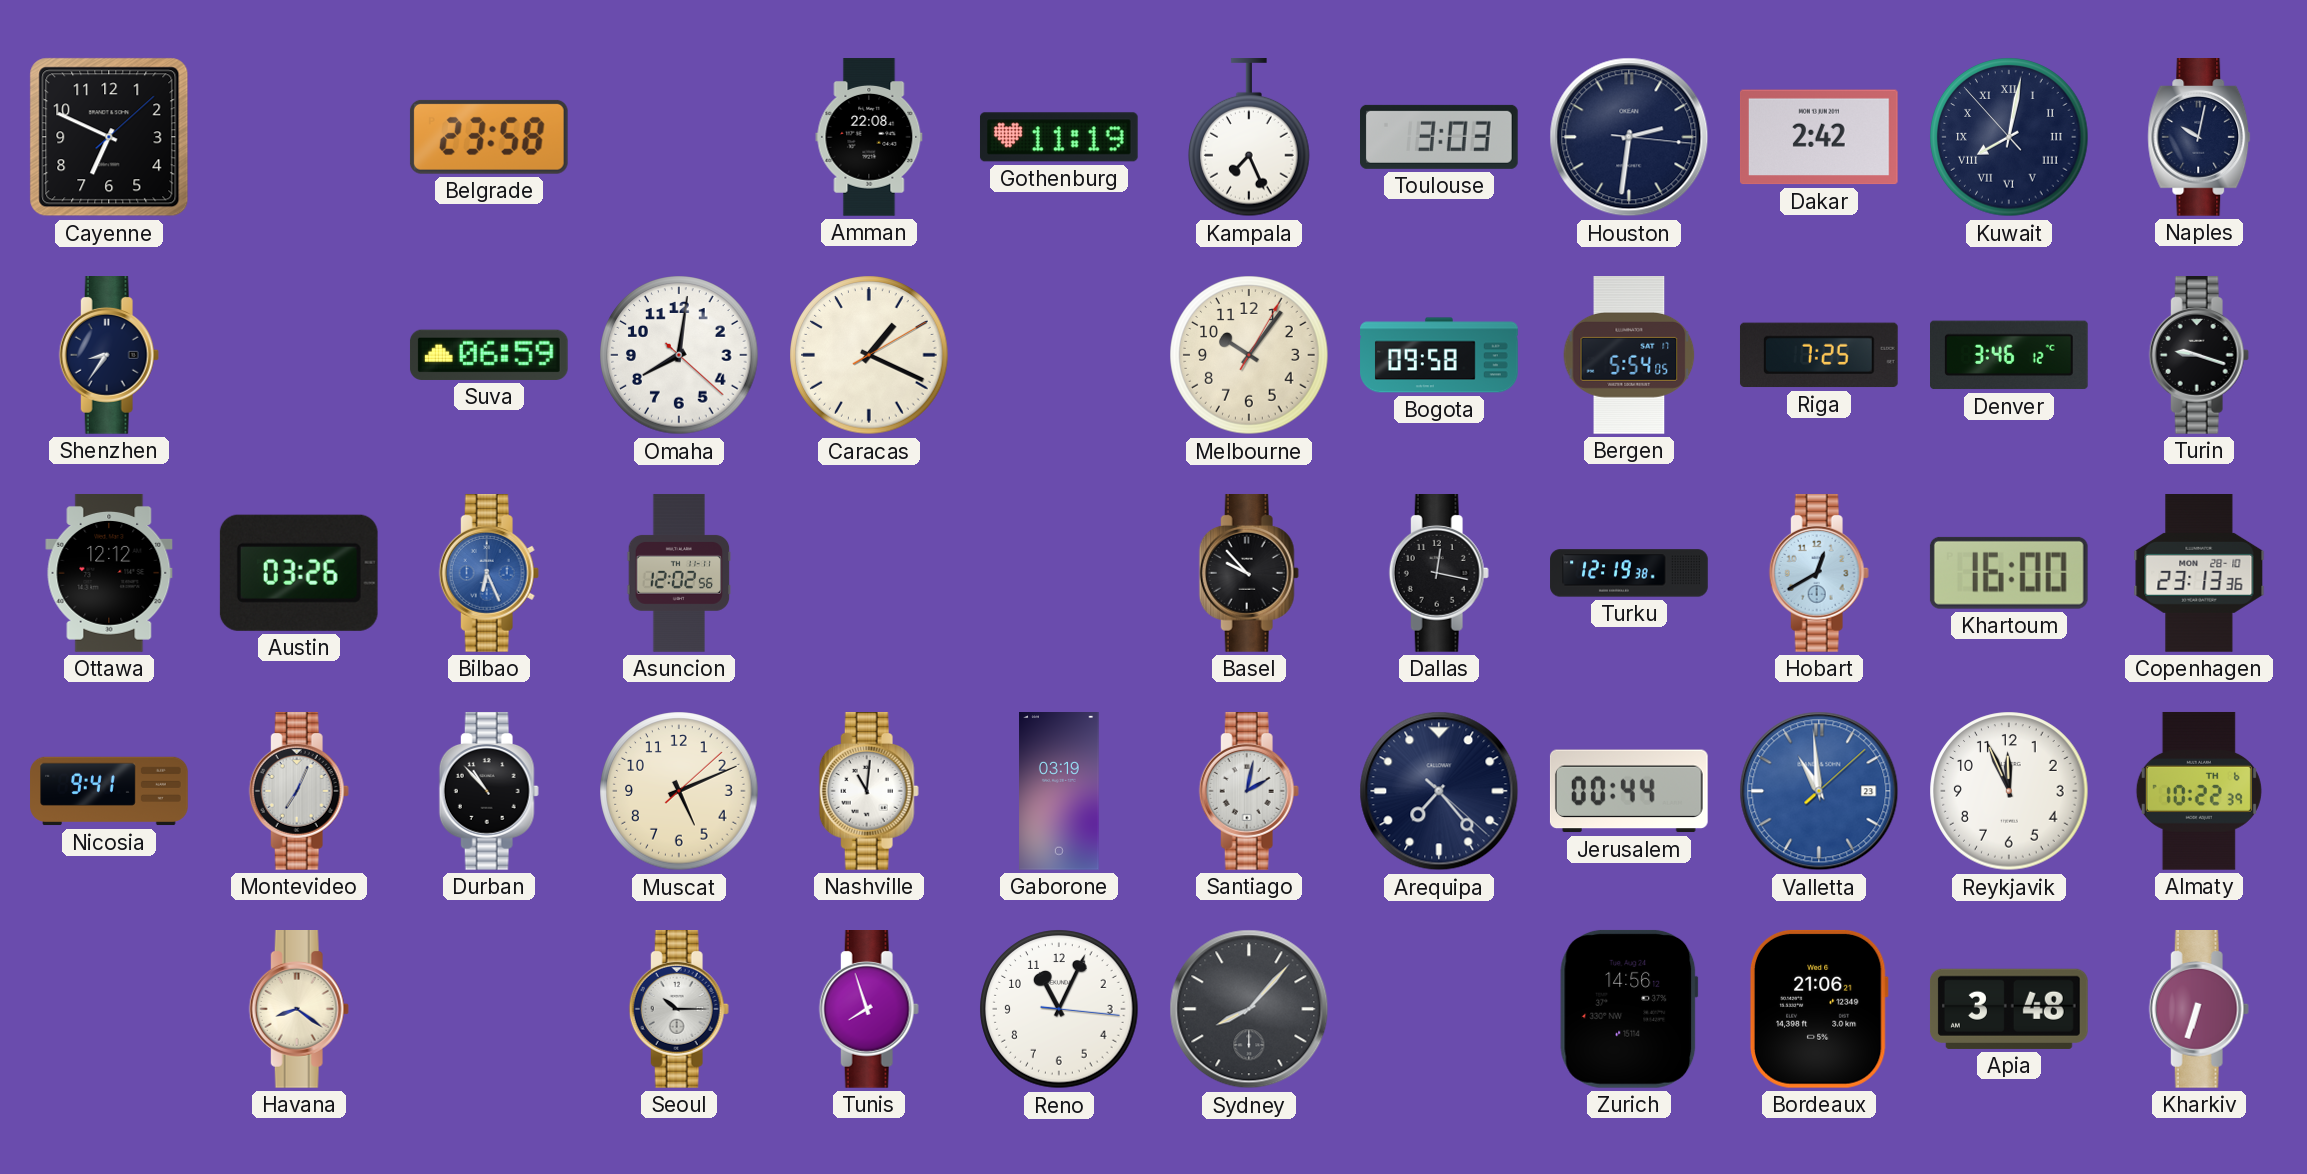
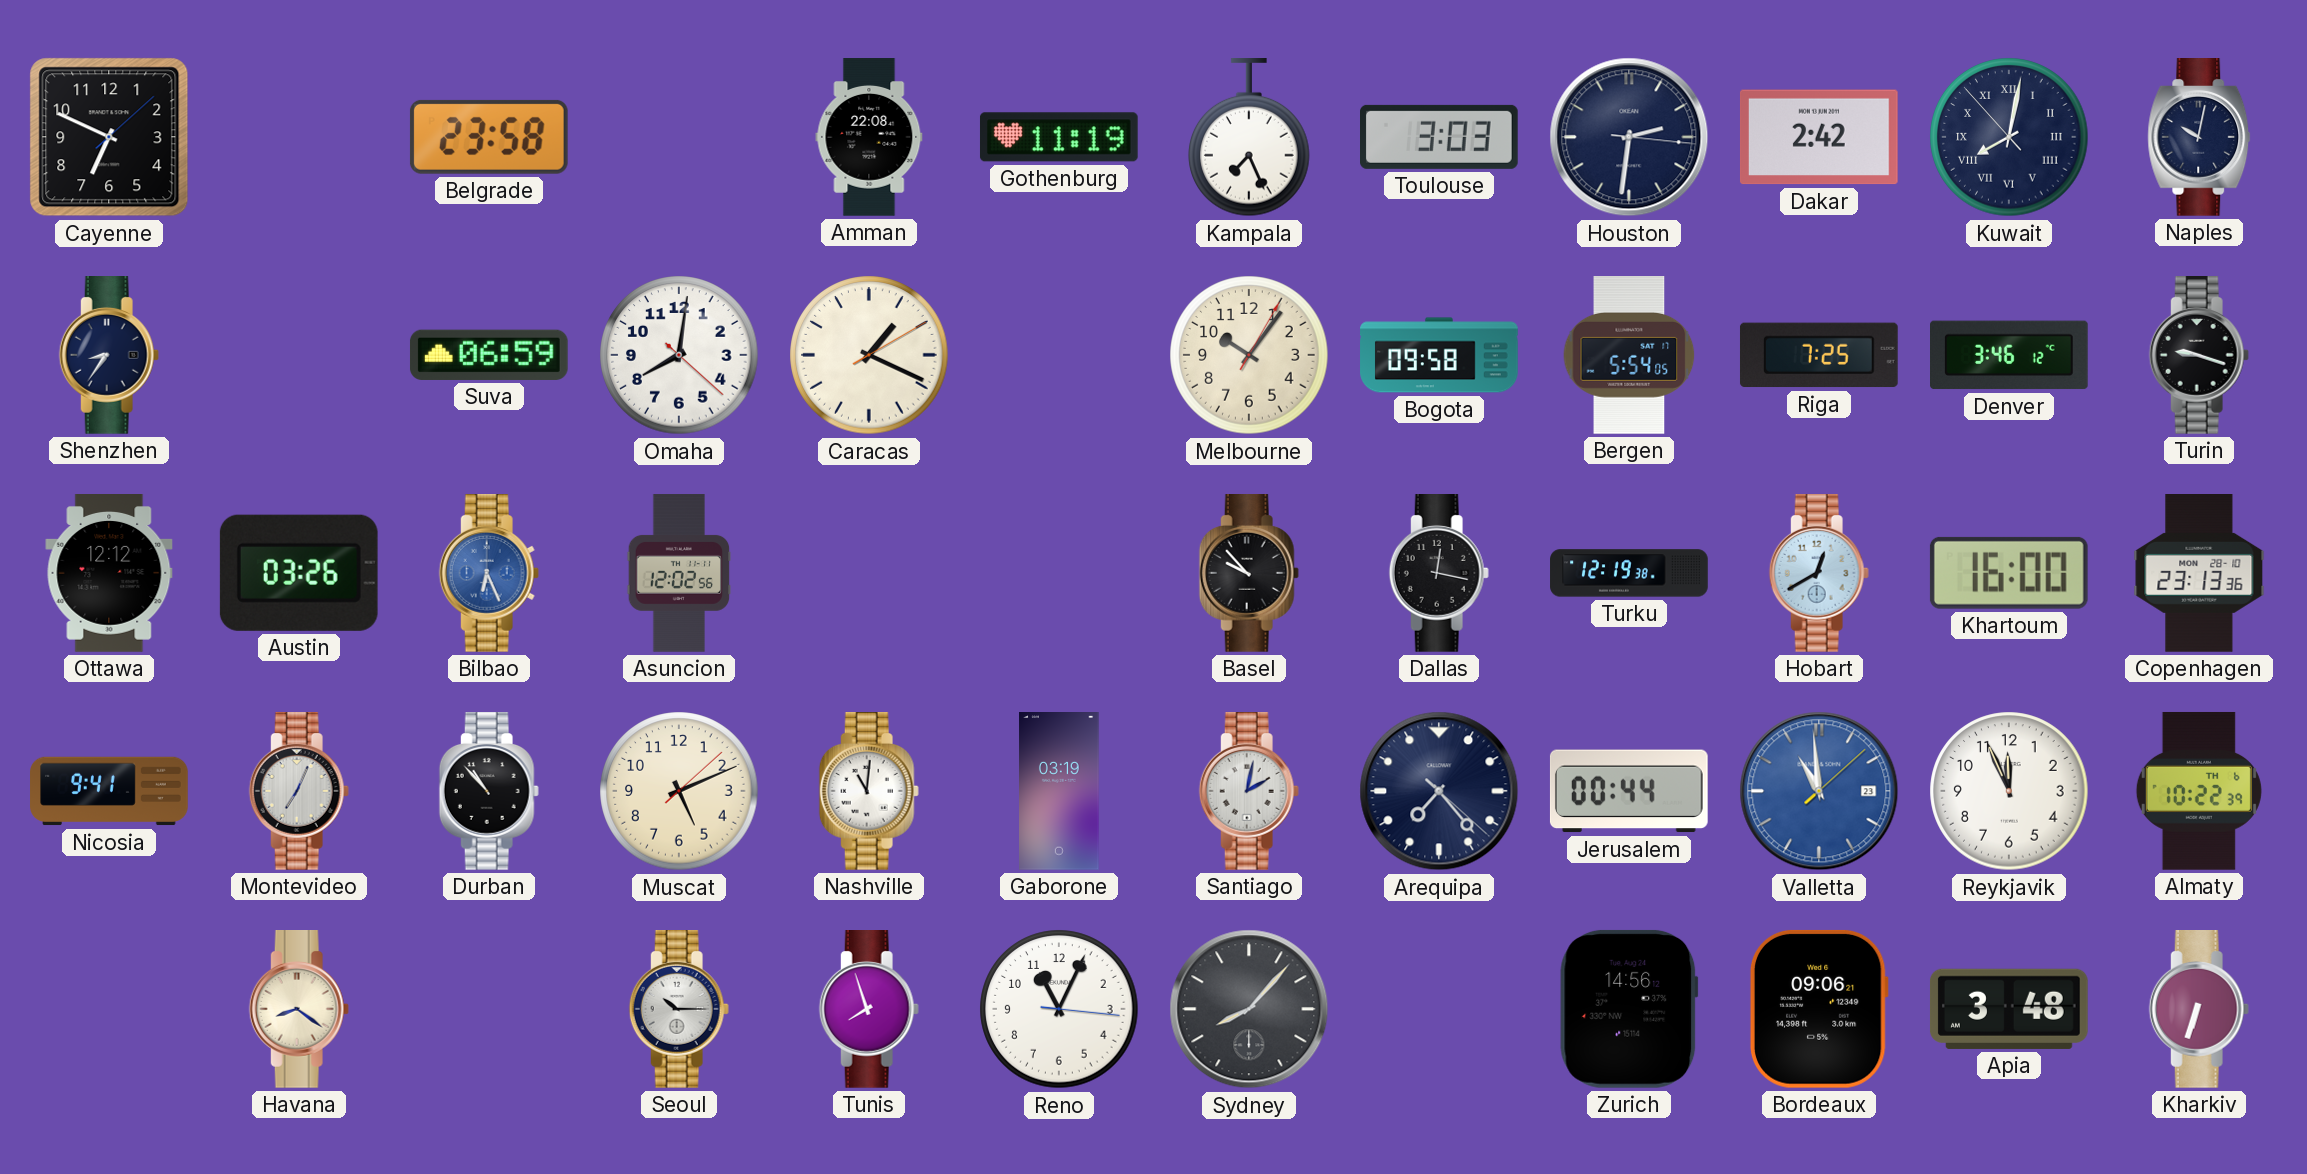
Bordeaux: 21:06 -> 09:06
